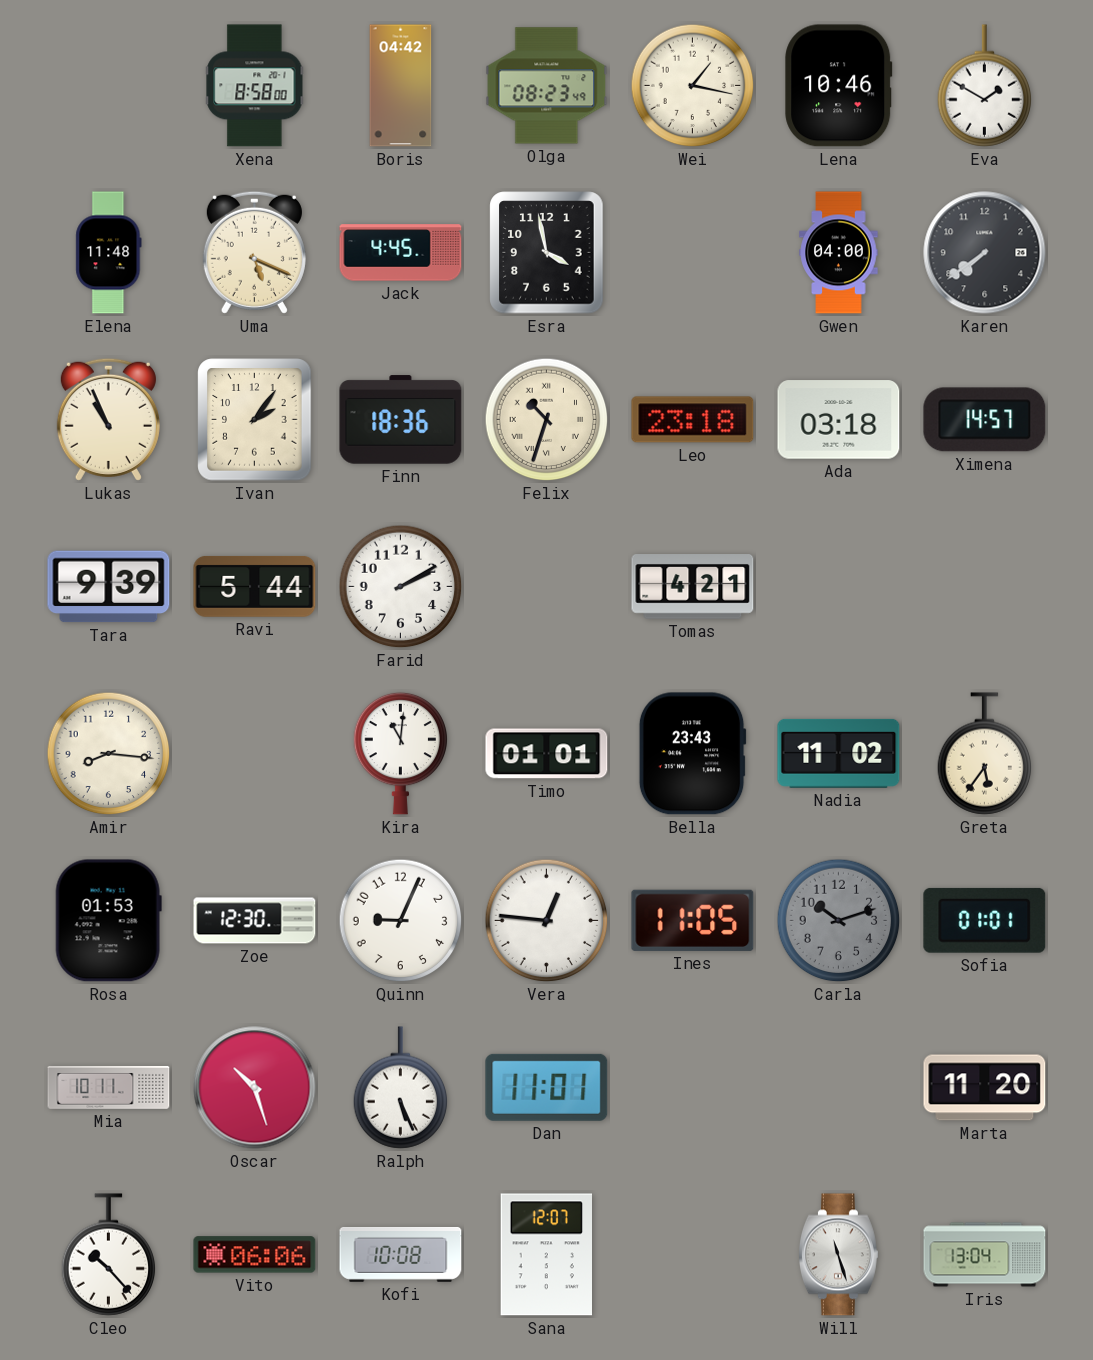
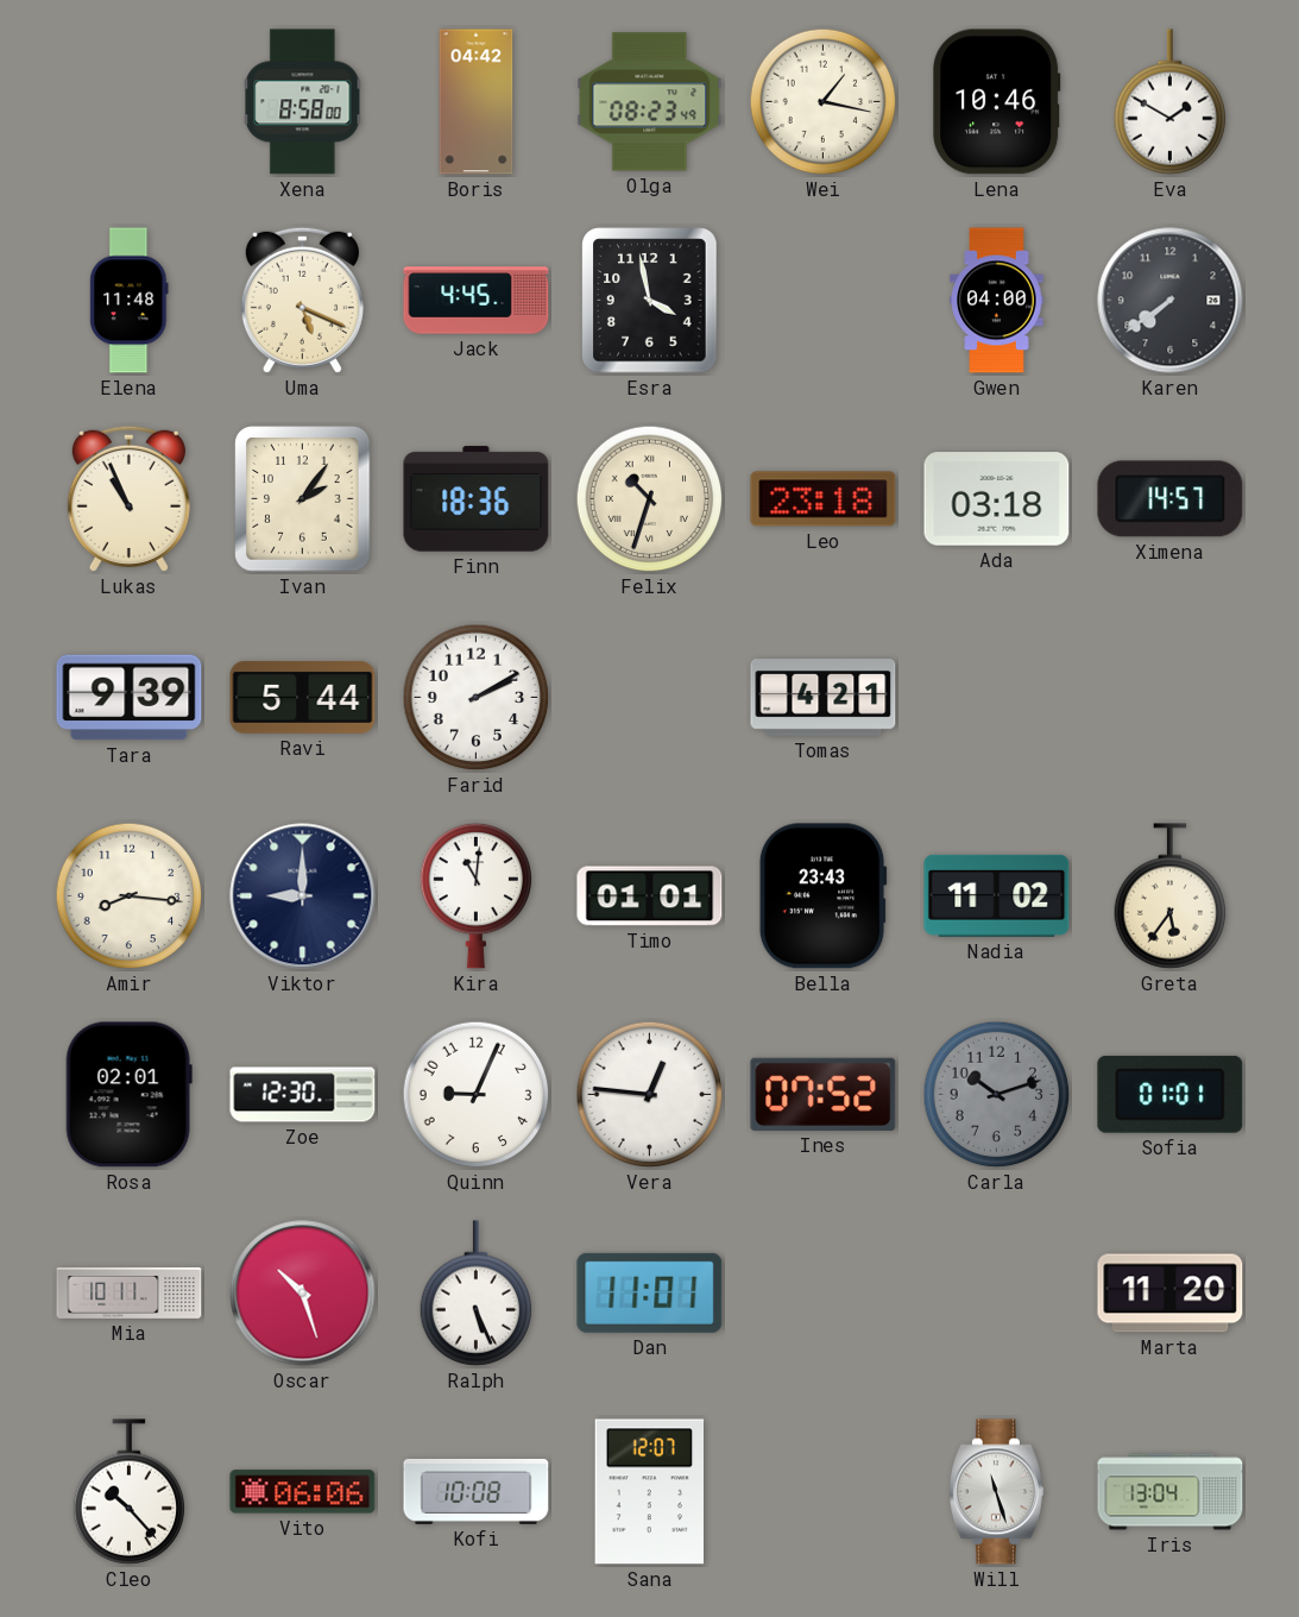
Viktor: none -> 9:00
Rosa: 01:53 -> 02:01
Ines: 11:05 -> 07:52
